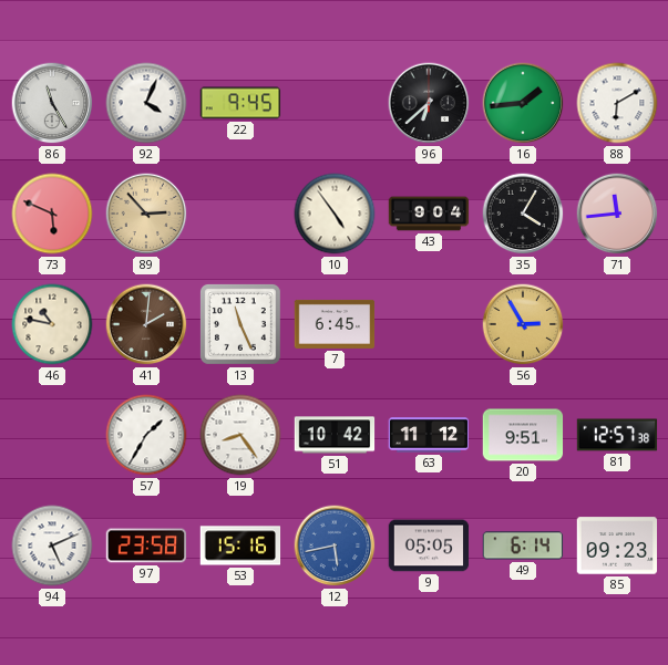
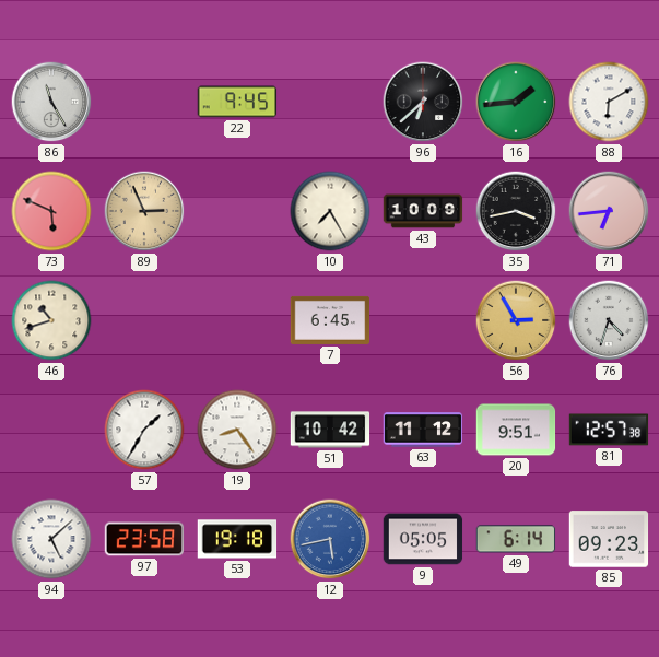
92: 4:04 -> none
89: 2:53 -> 2:56
10: 4:54 -> 7:25
43: 9:04 -> 10:09
35: 4:05 -> 3:43
71: 11:44 -> 6:44
46: 10:47 -> 10:42
41: 2:01 -> none
13: 11:26 -> none
76: none -> 4:33
94: 5:11 -> 5:08
53: 15:16 -> 19:18
